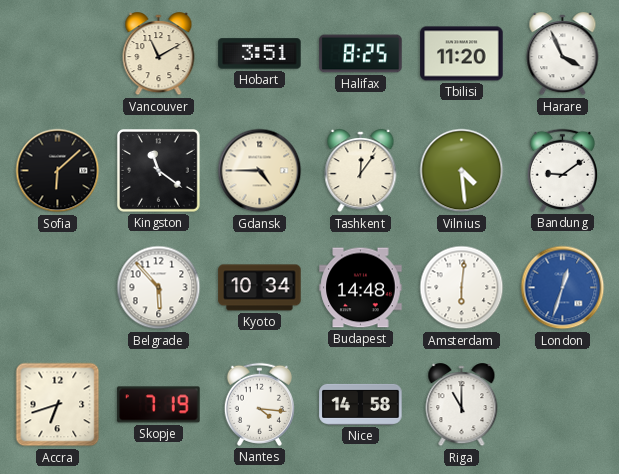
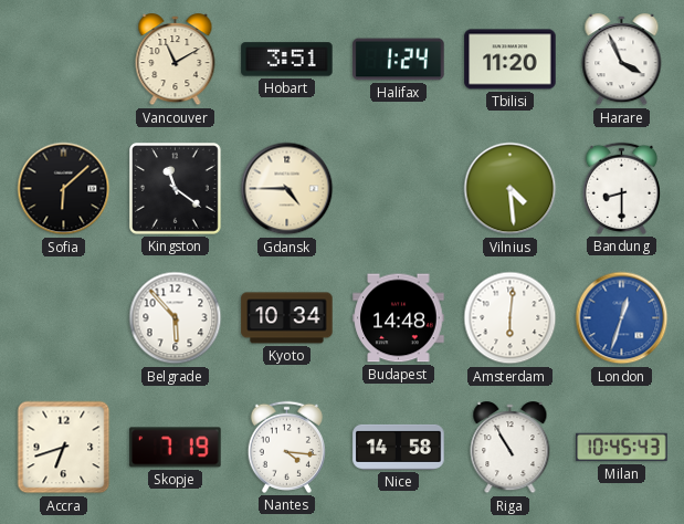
Halifax: 8:25 -> 1:24
Tashkent: 12:06 -> none
Bandung: 9:09 -> 8:30
Riga: 11:00 -> 10:55
Milan: none -> 10:45
